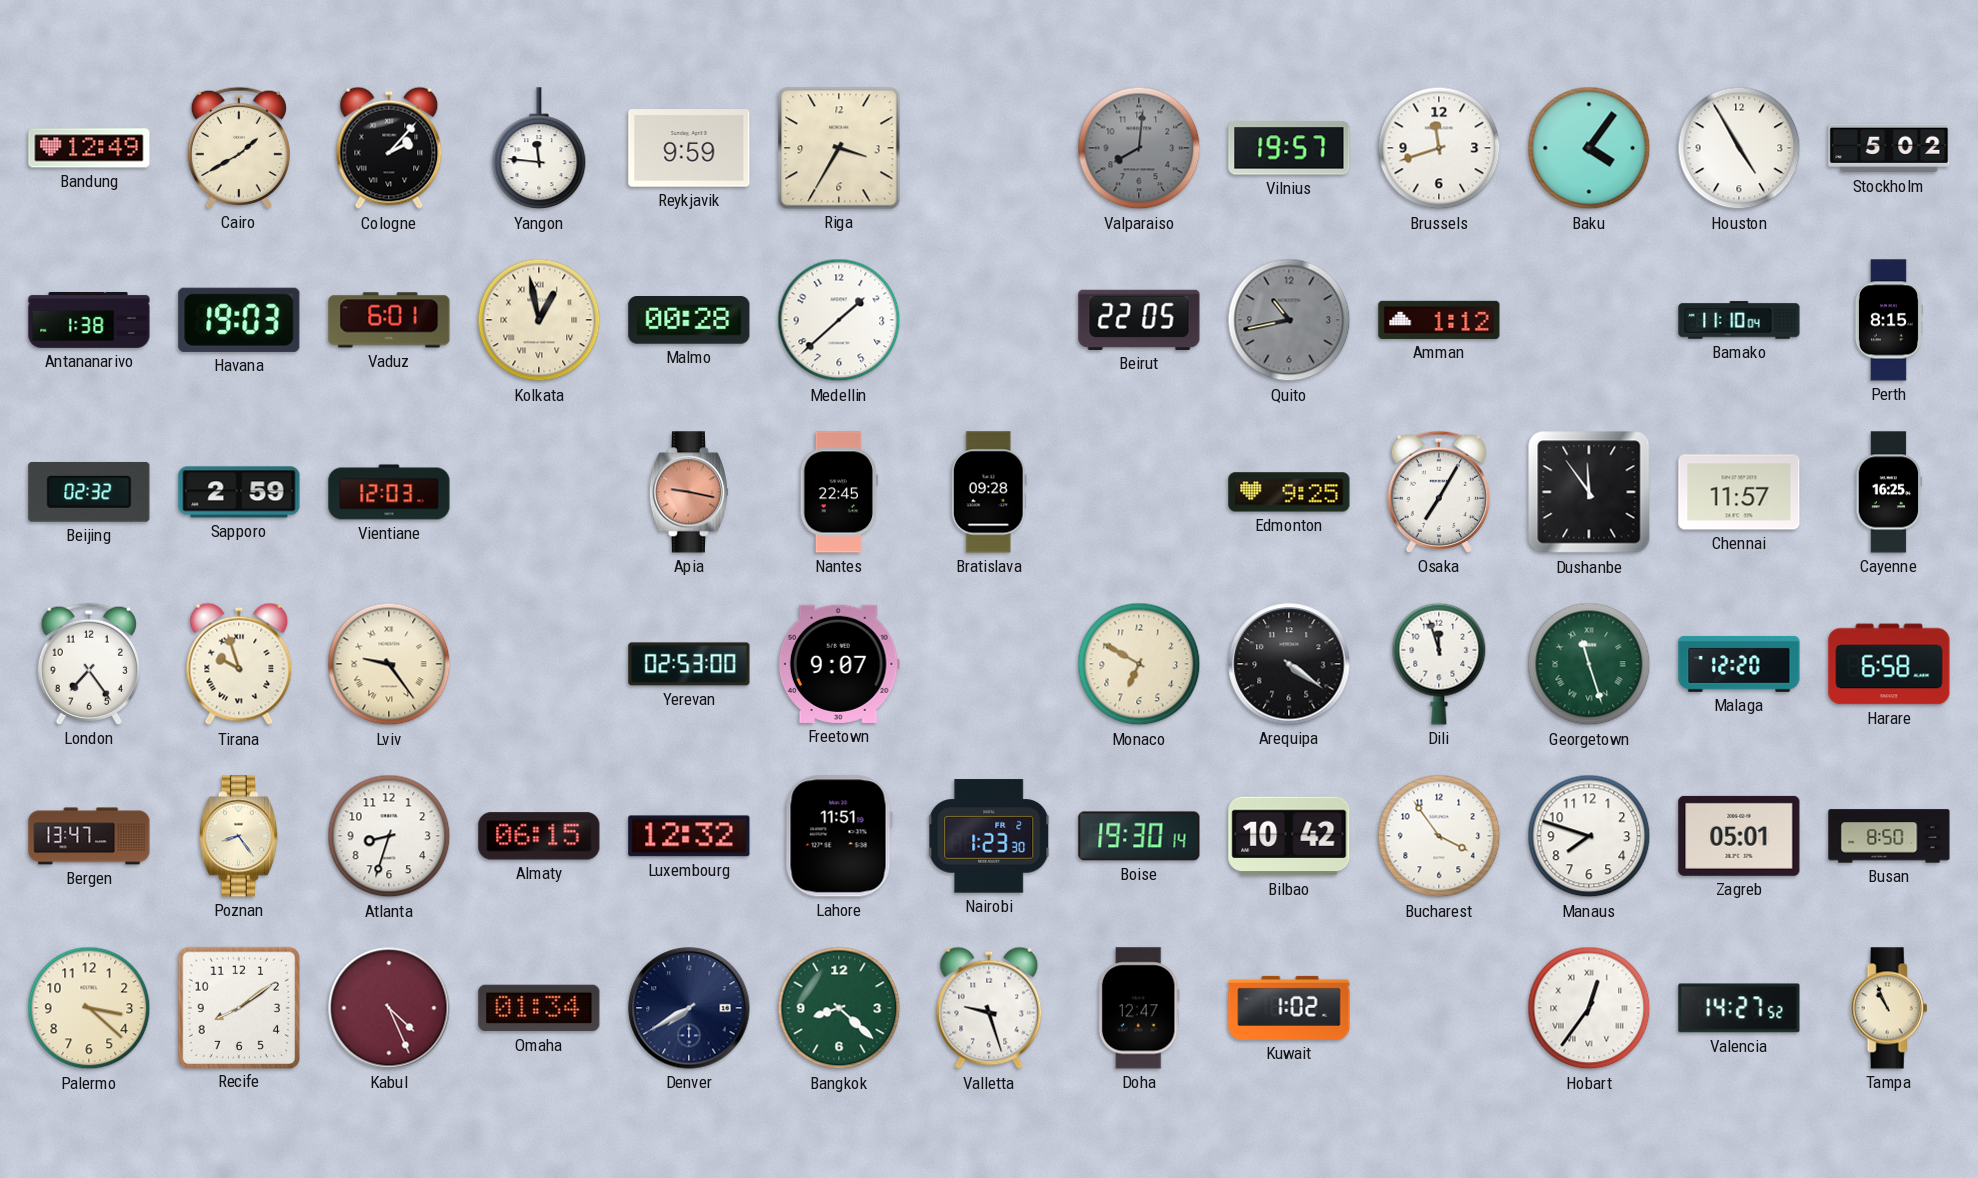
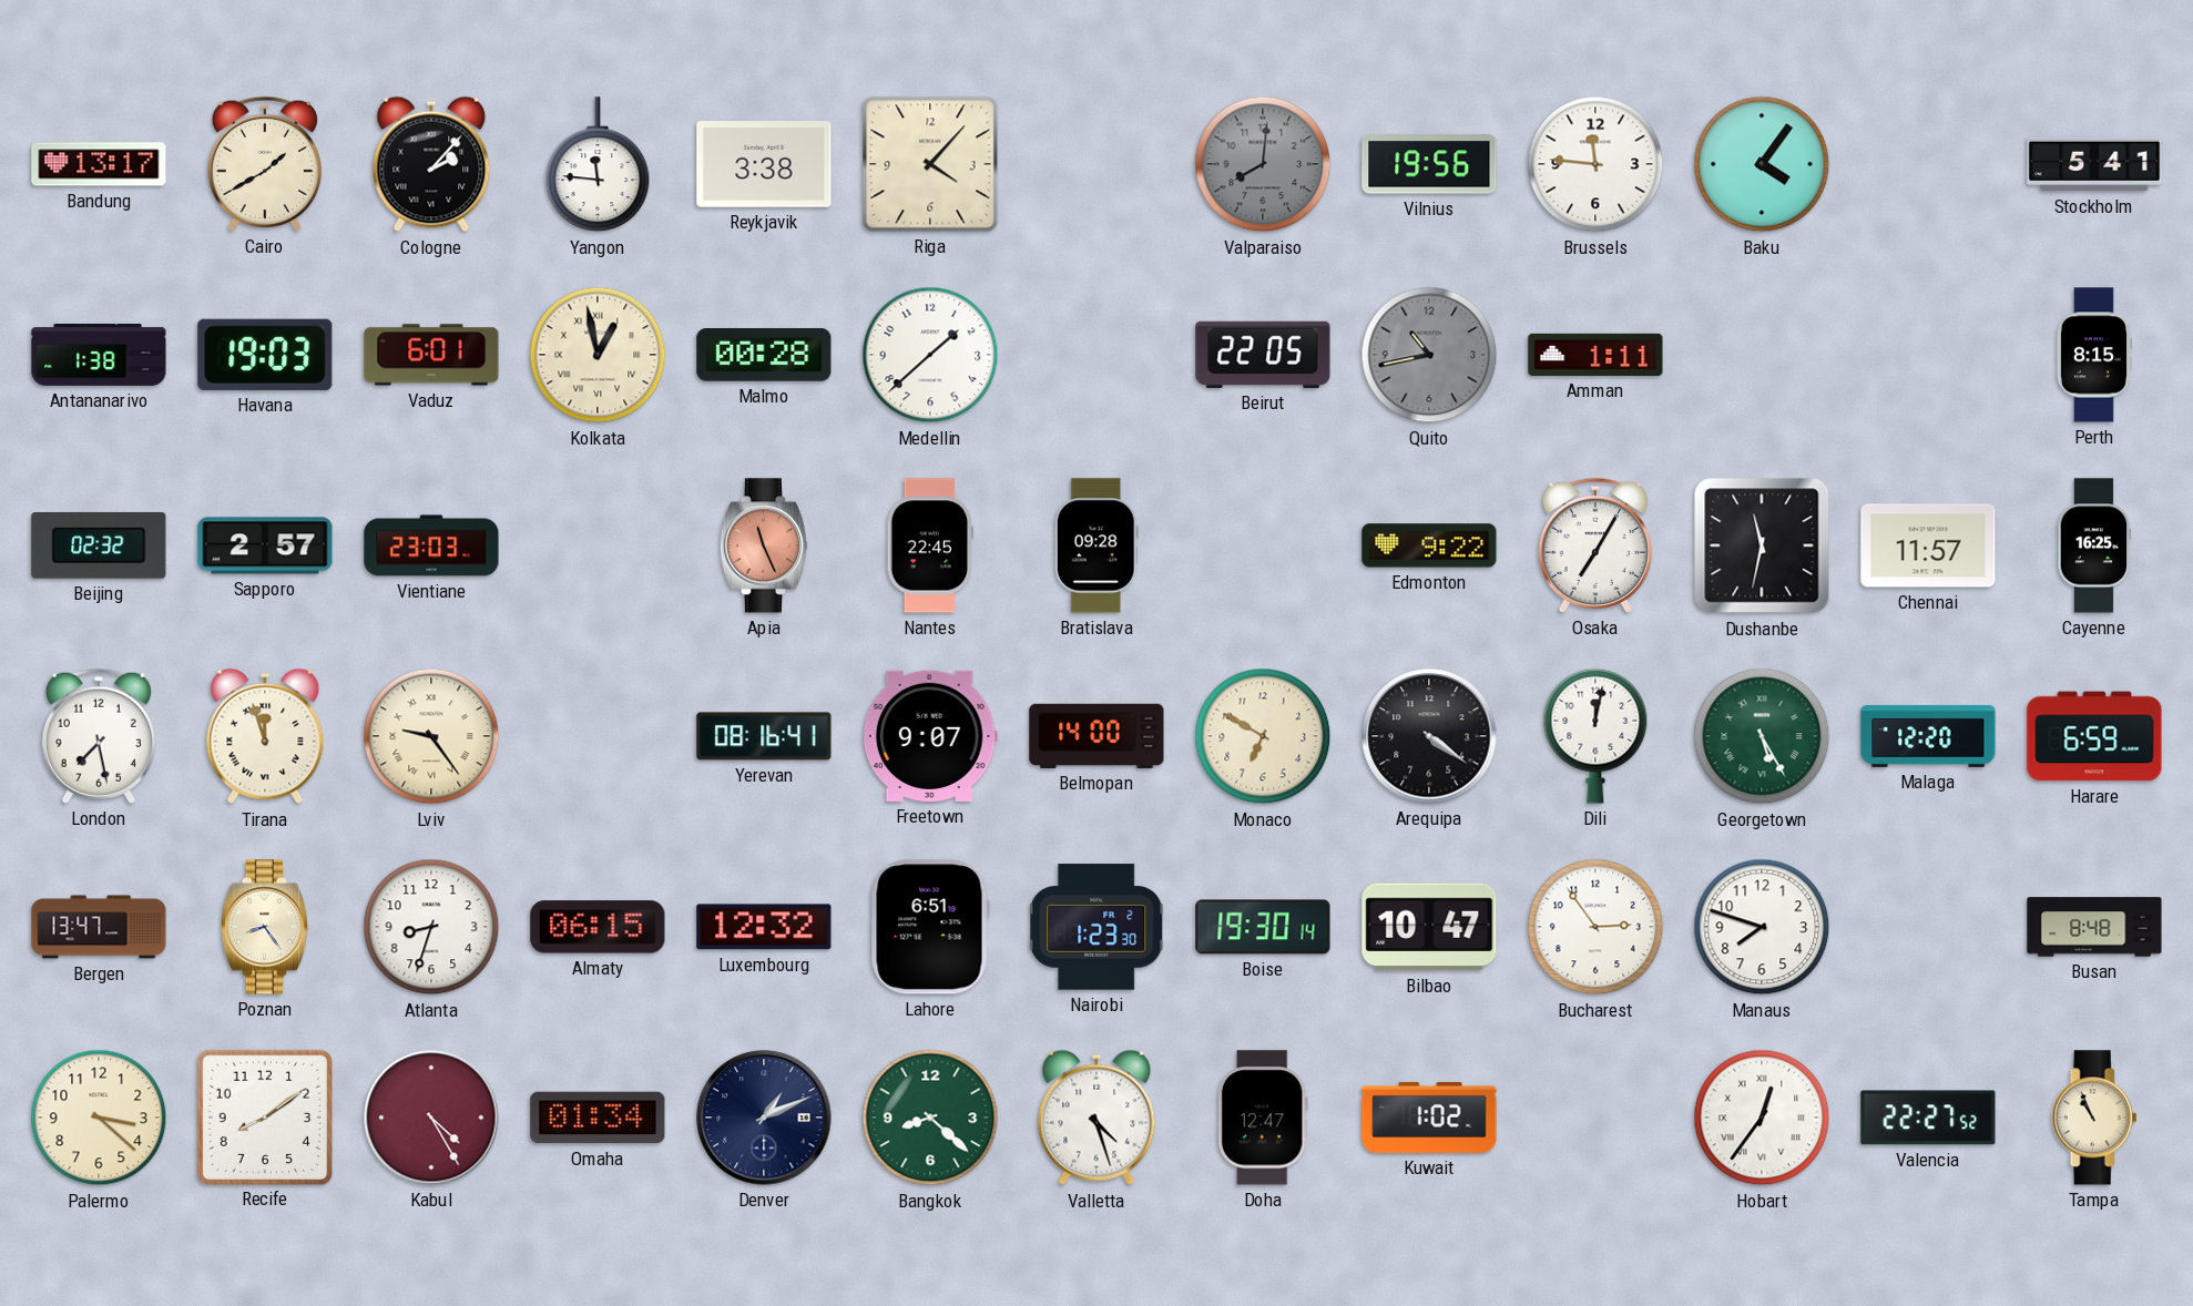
Bandung: 12:49 -> 13:17
Reykjavik: 9:59 -> 3:38
Riga: 3:35 -> 4:07
Vilnius: 19:57 -> 19:56
Brussels: 11:42 -> 11:46
Houston: 4:55 -> none
Stockholm: 5:02 -> 5:41
Amman: 1:12 -> 1:11
Bamako: 11:10 -> none
Sapporo: 2:59 -> 2:57
Vientiane: 12:03 -> 23:03
Apia: 9:17 -> 11:26
Edmonton: 9:25 -> 9:22
Dushanbe: 11:54 -> 11:32
London: 7:24 -> 7:28
Tirana: 9:57 -> 11:57
Yerevan: 02:53 -> 08:16
Belmopan: none -> 14:00
Dili: 11:57 -> 12:02
Georgetown: 11:27 -> 5:25
Harare: 6:58 -> 6:59
Lahore: 11:51 -> 6:51
Bilbao: 10:42 -> 10:47
Bucharest: 3:54 -> 2:54
Zagreb: 05:01 -> none
Busan: 8:50 -> 8:48
Kabul: 4:26 -> 4:25
Denver: 7:40 -> 1:11
Valletta: 9:27 -> 4:27
Valencia: 14:27 -> 22:27
